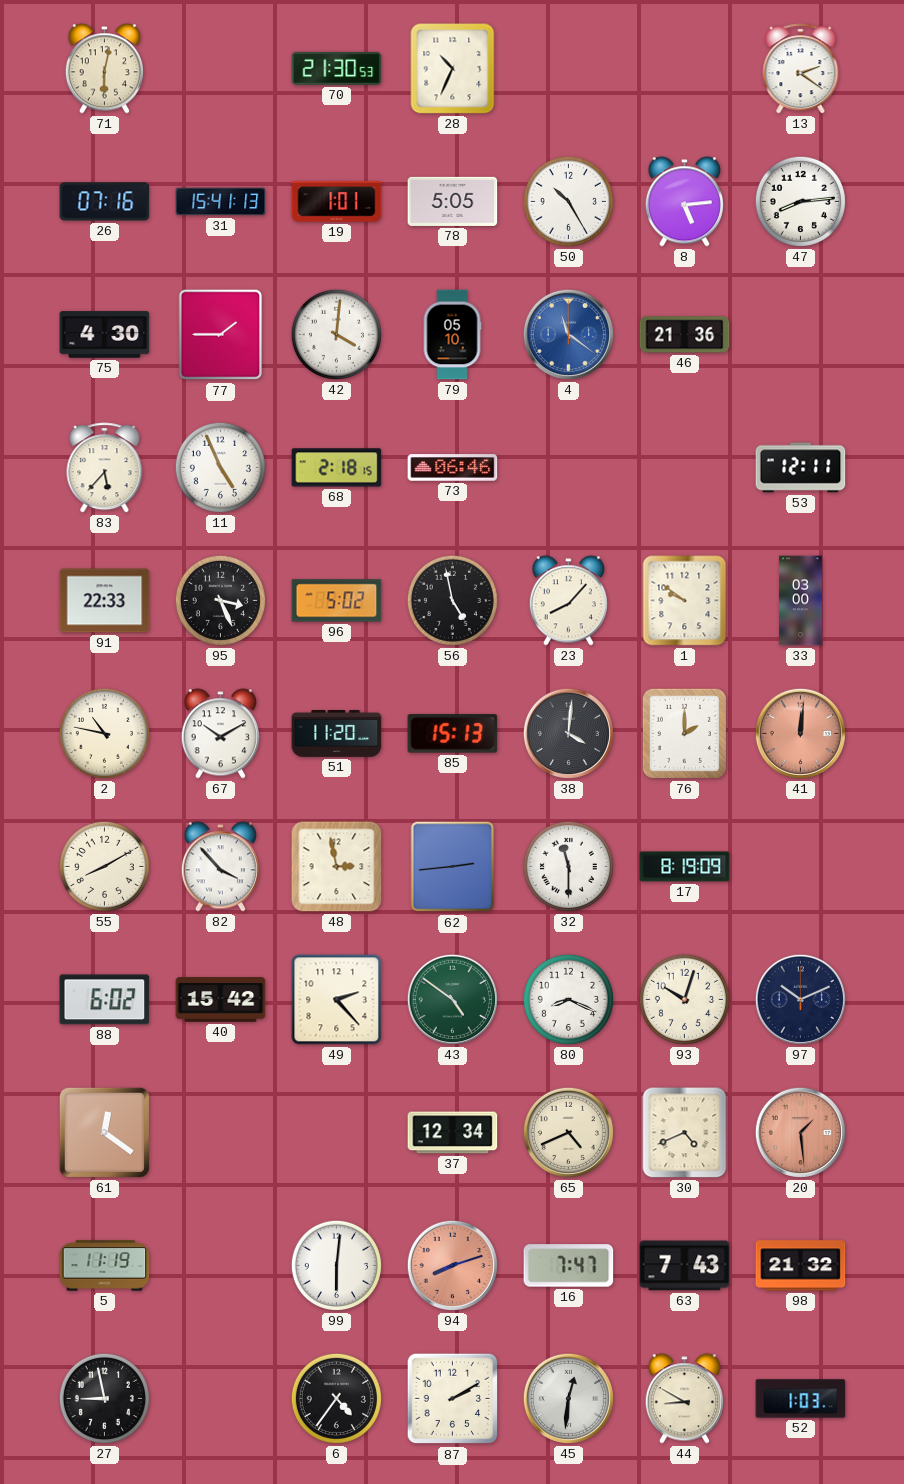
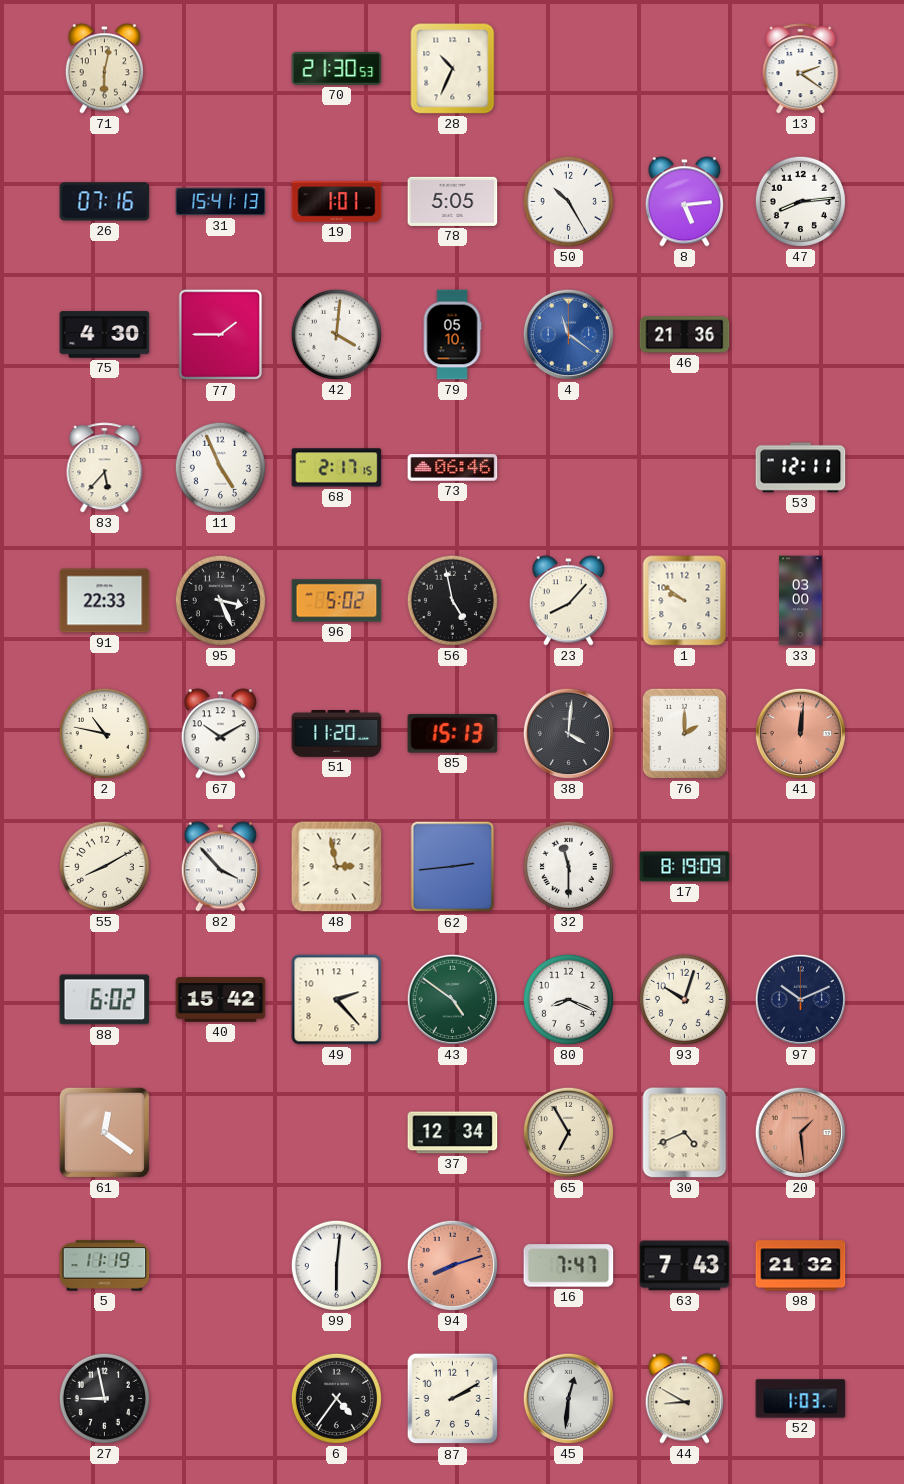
68: 2:18 -> 2:17
65: 4:41 -> 6:55
